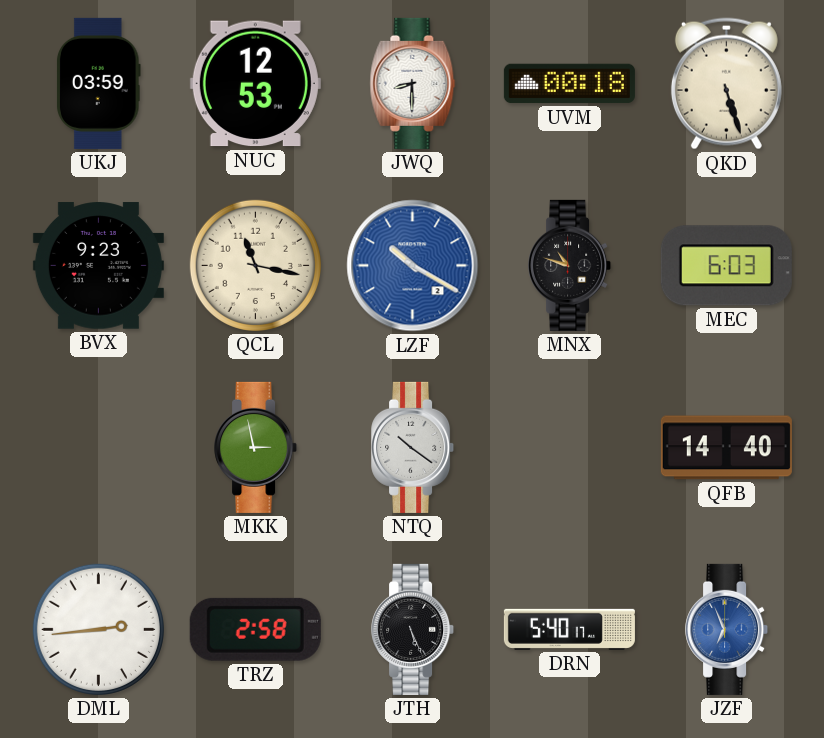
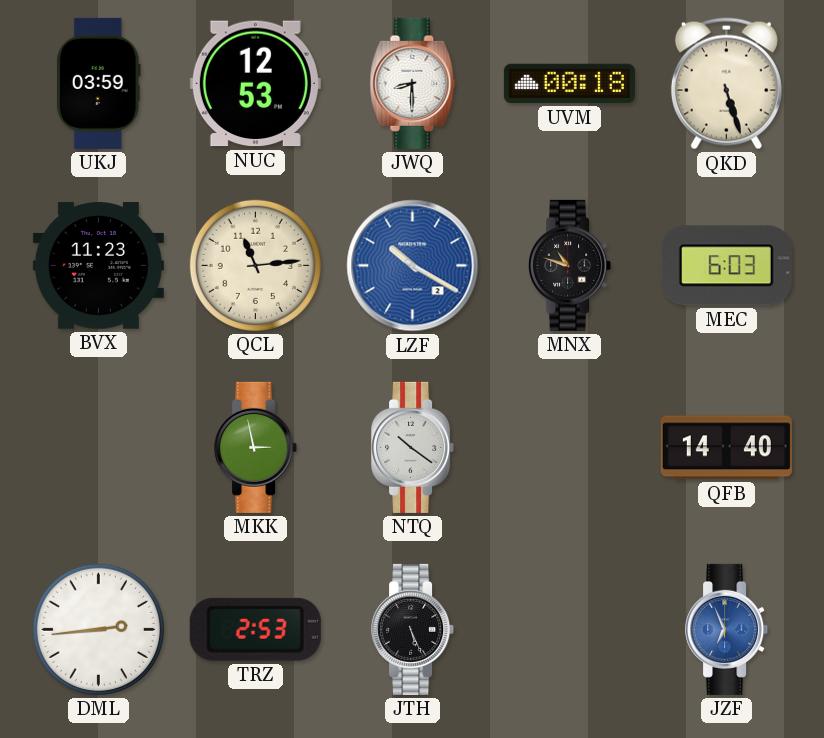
BVX: 9:23 -> 11:23
QCL: 11:17 -> 11:14
TRZ: 2:58 -> 2:53
DRN: 5:40 -> none
